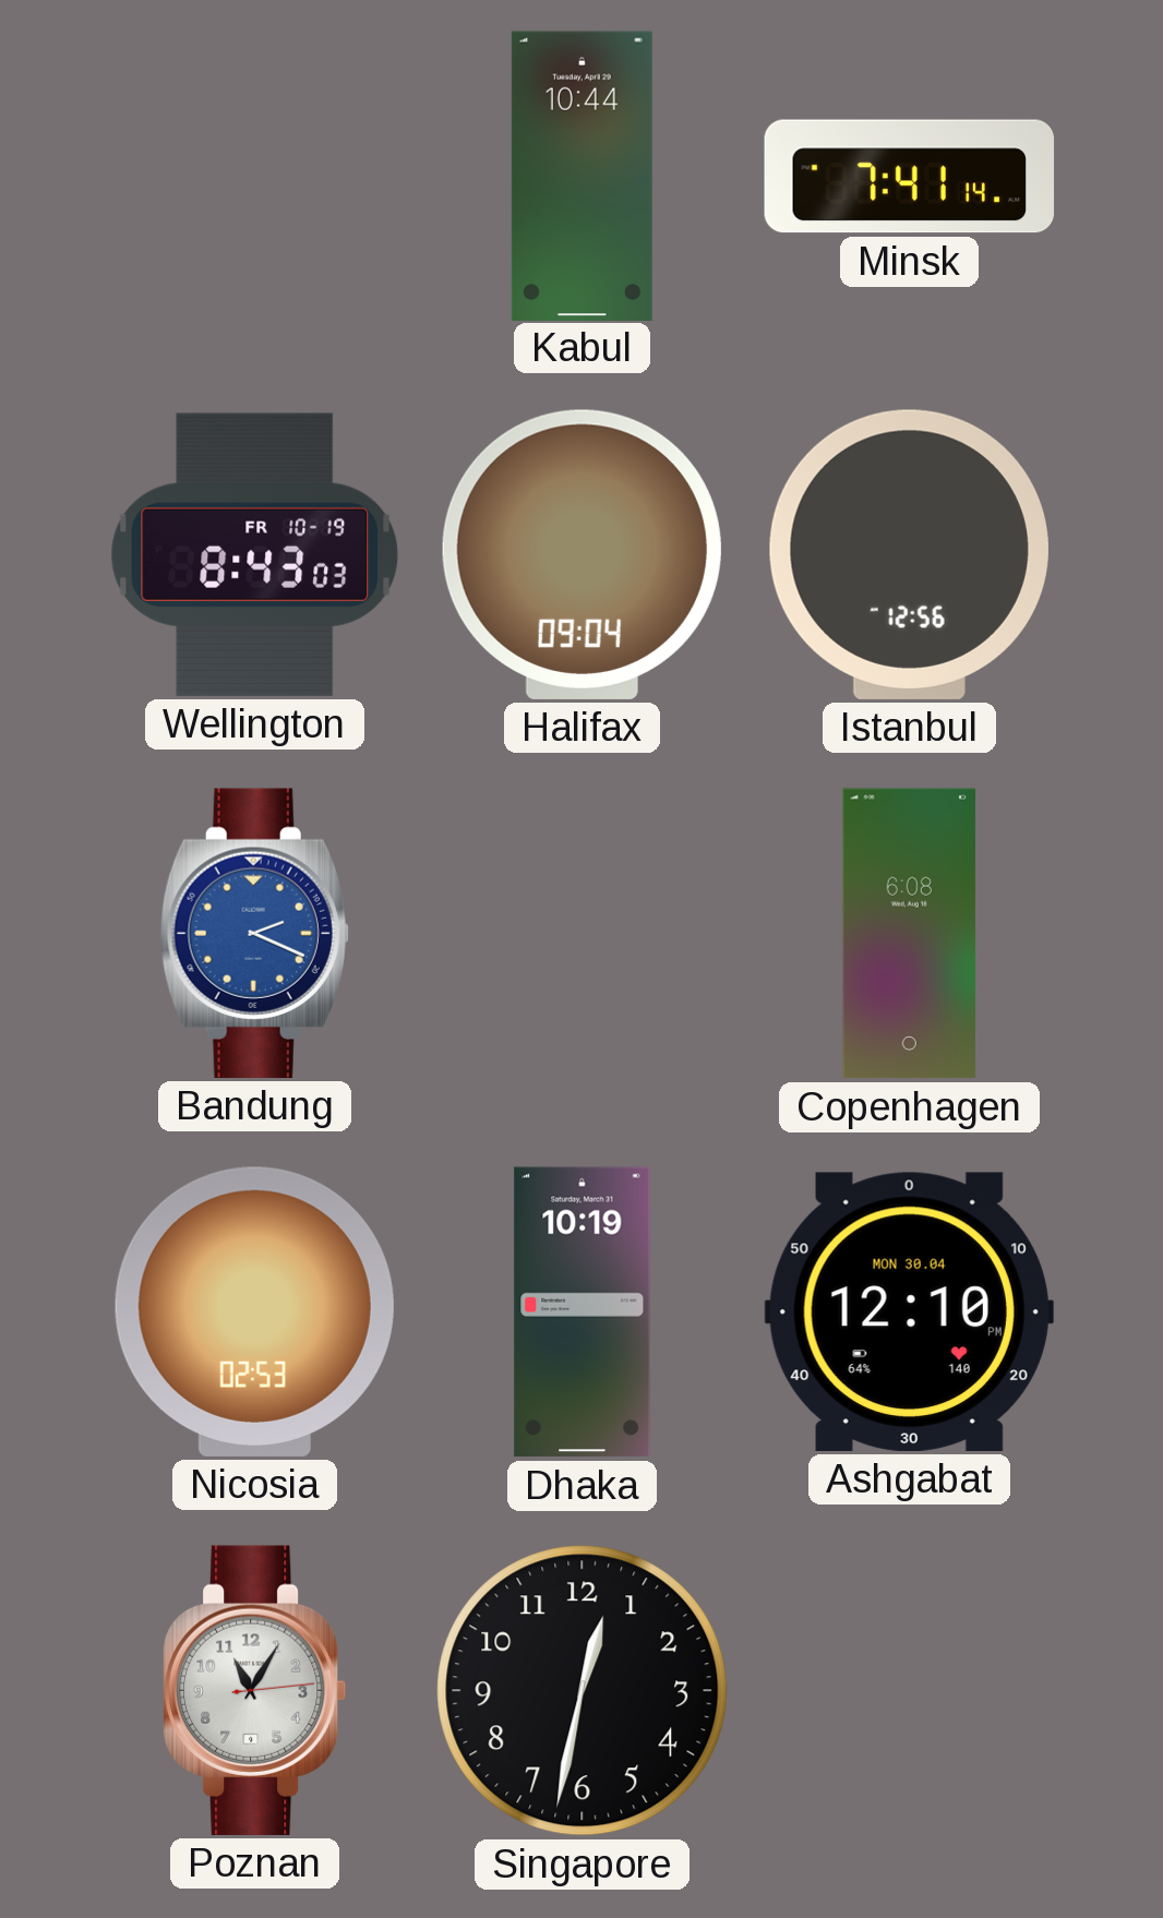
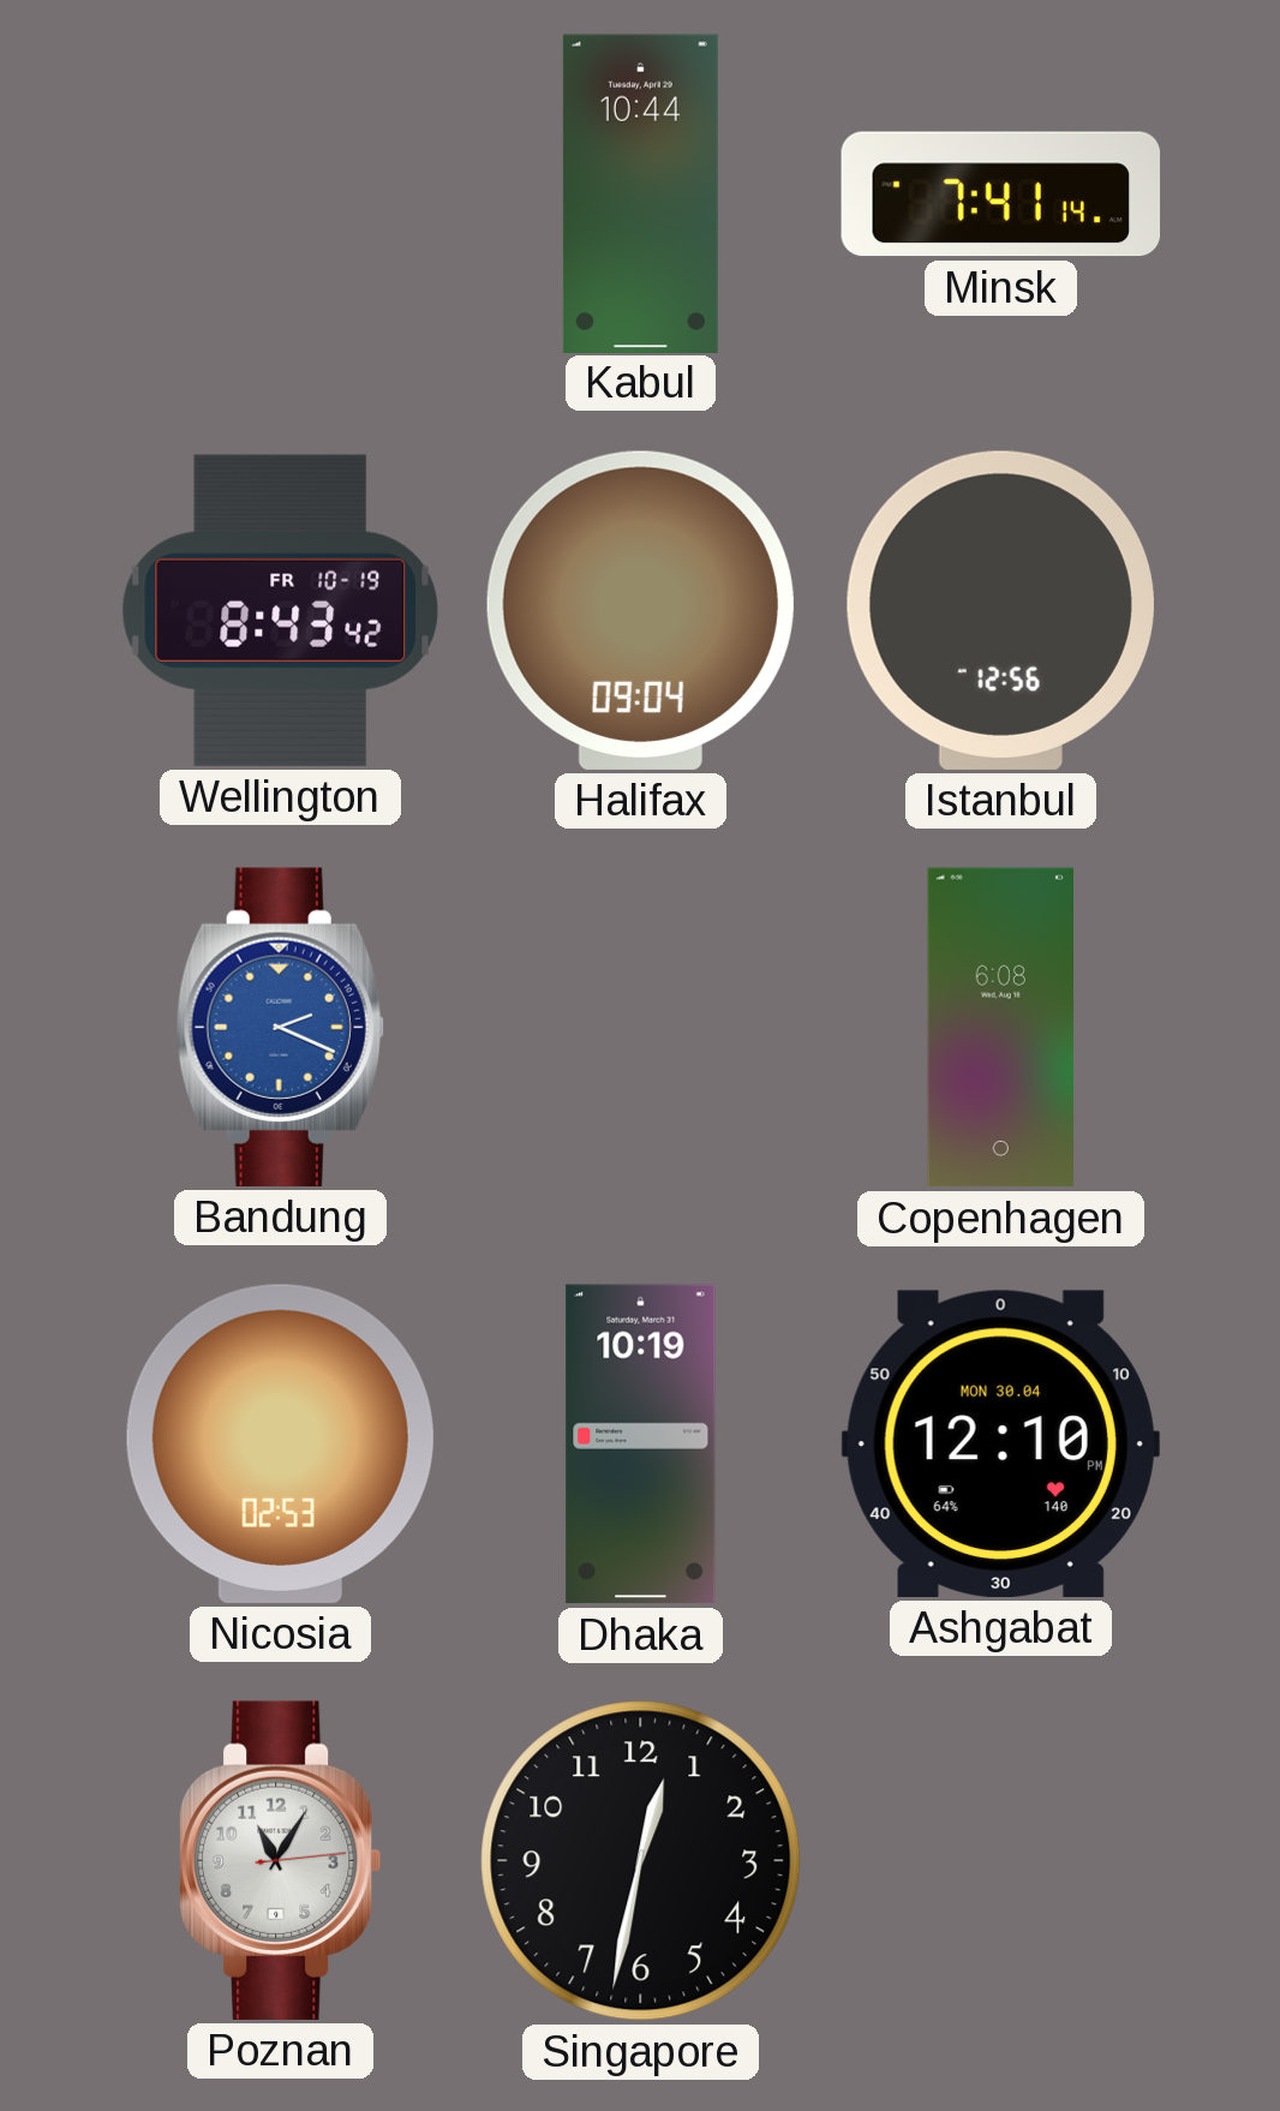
Wellington: 8:43:03 -> 8:43:42
